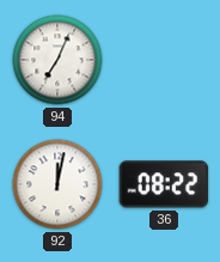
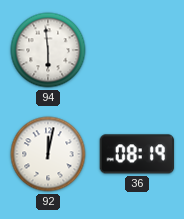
94: 7:04 -> 5:59
36: 08:22 -> 08:19
